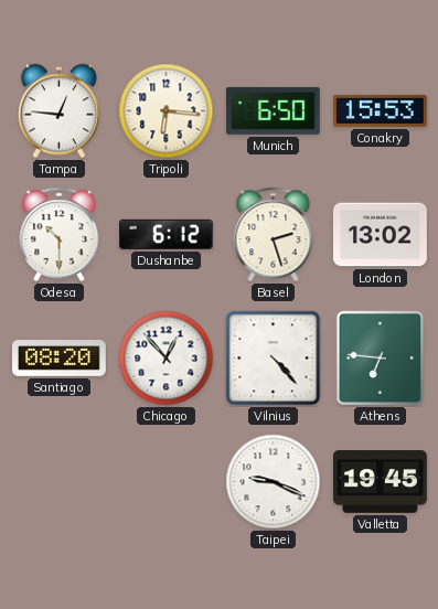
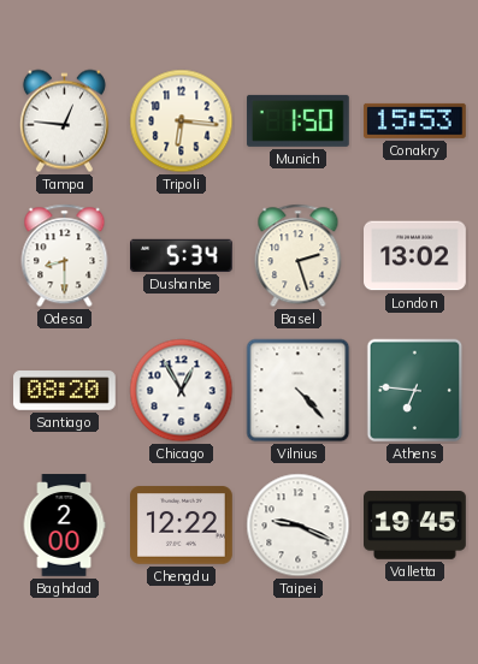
Munich: 6:50 -> 1:50
Odesa: 10:30 -> 8:30
Dushanbe: 6:12 -> 5:34
Chicago: 12:53 -> 12:55
Baghdad: none -> 2:00
Chengdu: none -> 12:22
